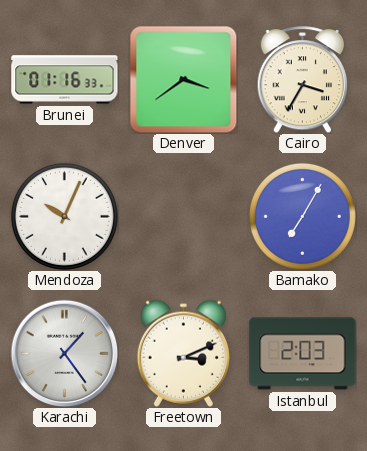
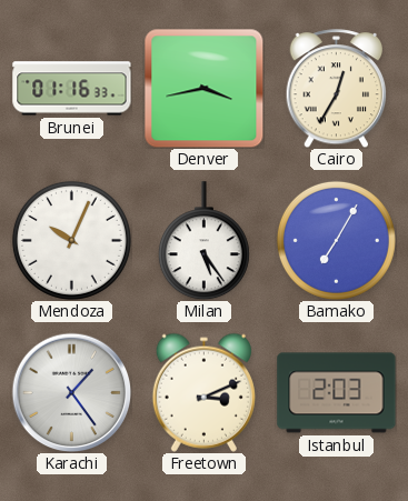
Denver: 3:39 -> 3:43
Cairo: 3:35 -> 12:35
Milan: none -> 5:24
